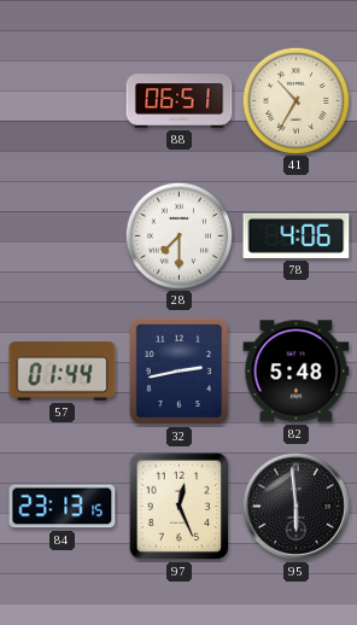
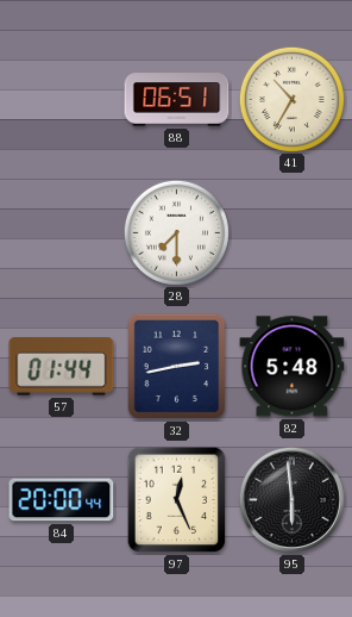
78: 4:06 -> none
84: 23:13 -> 20:00
